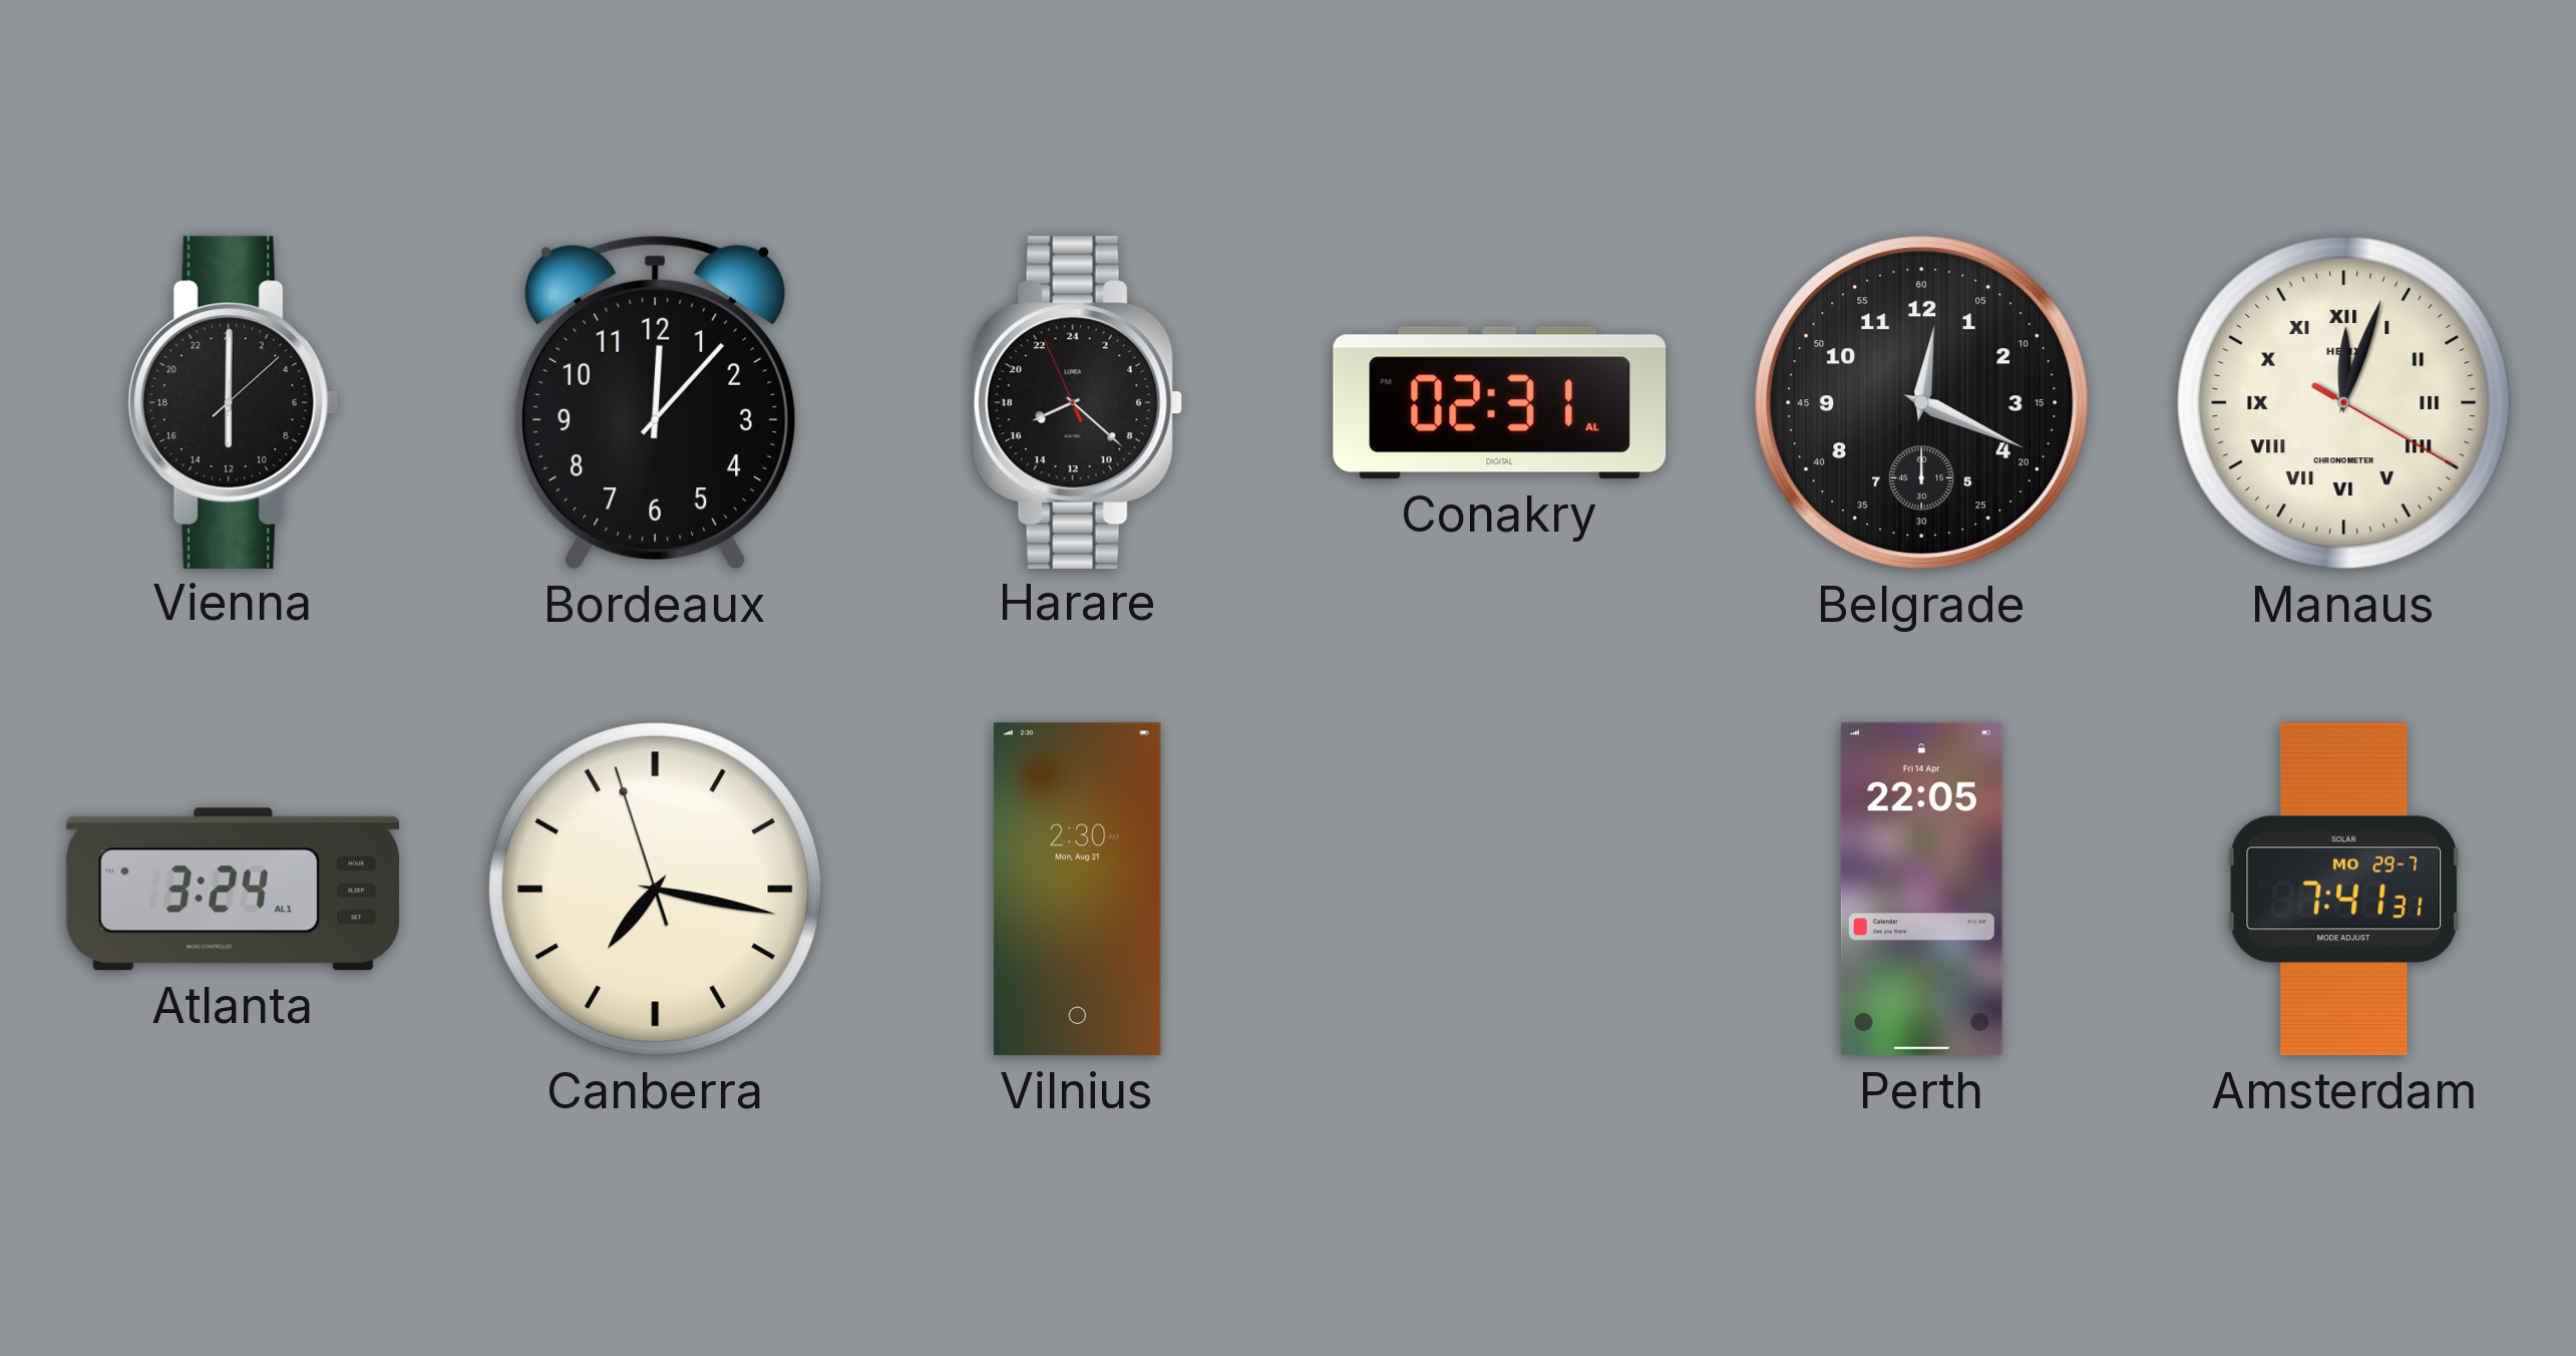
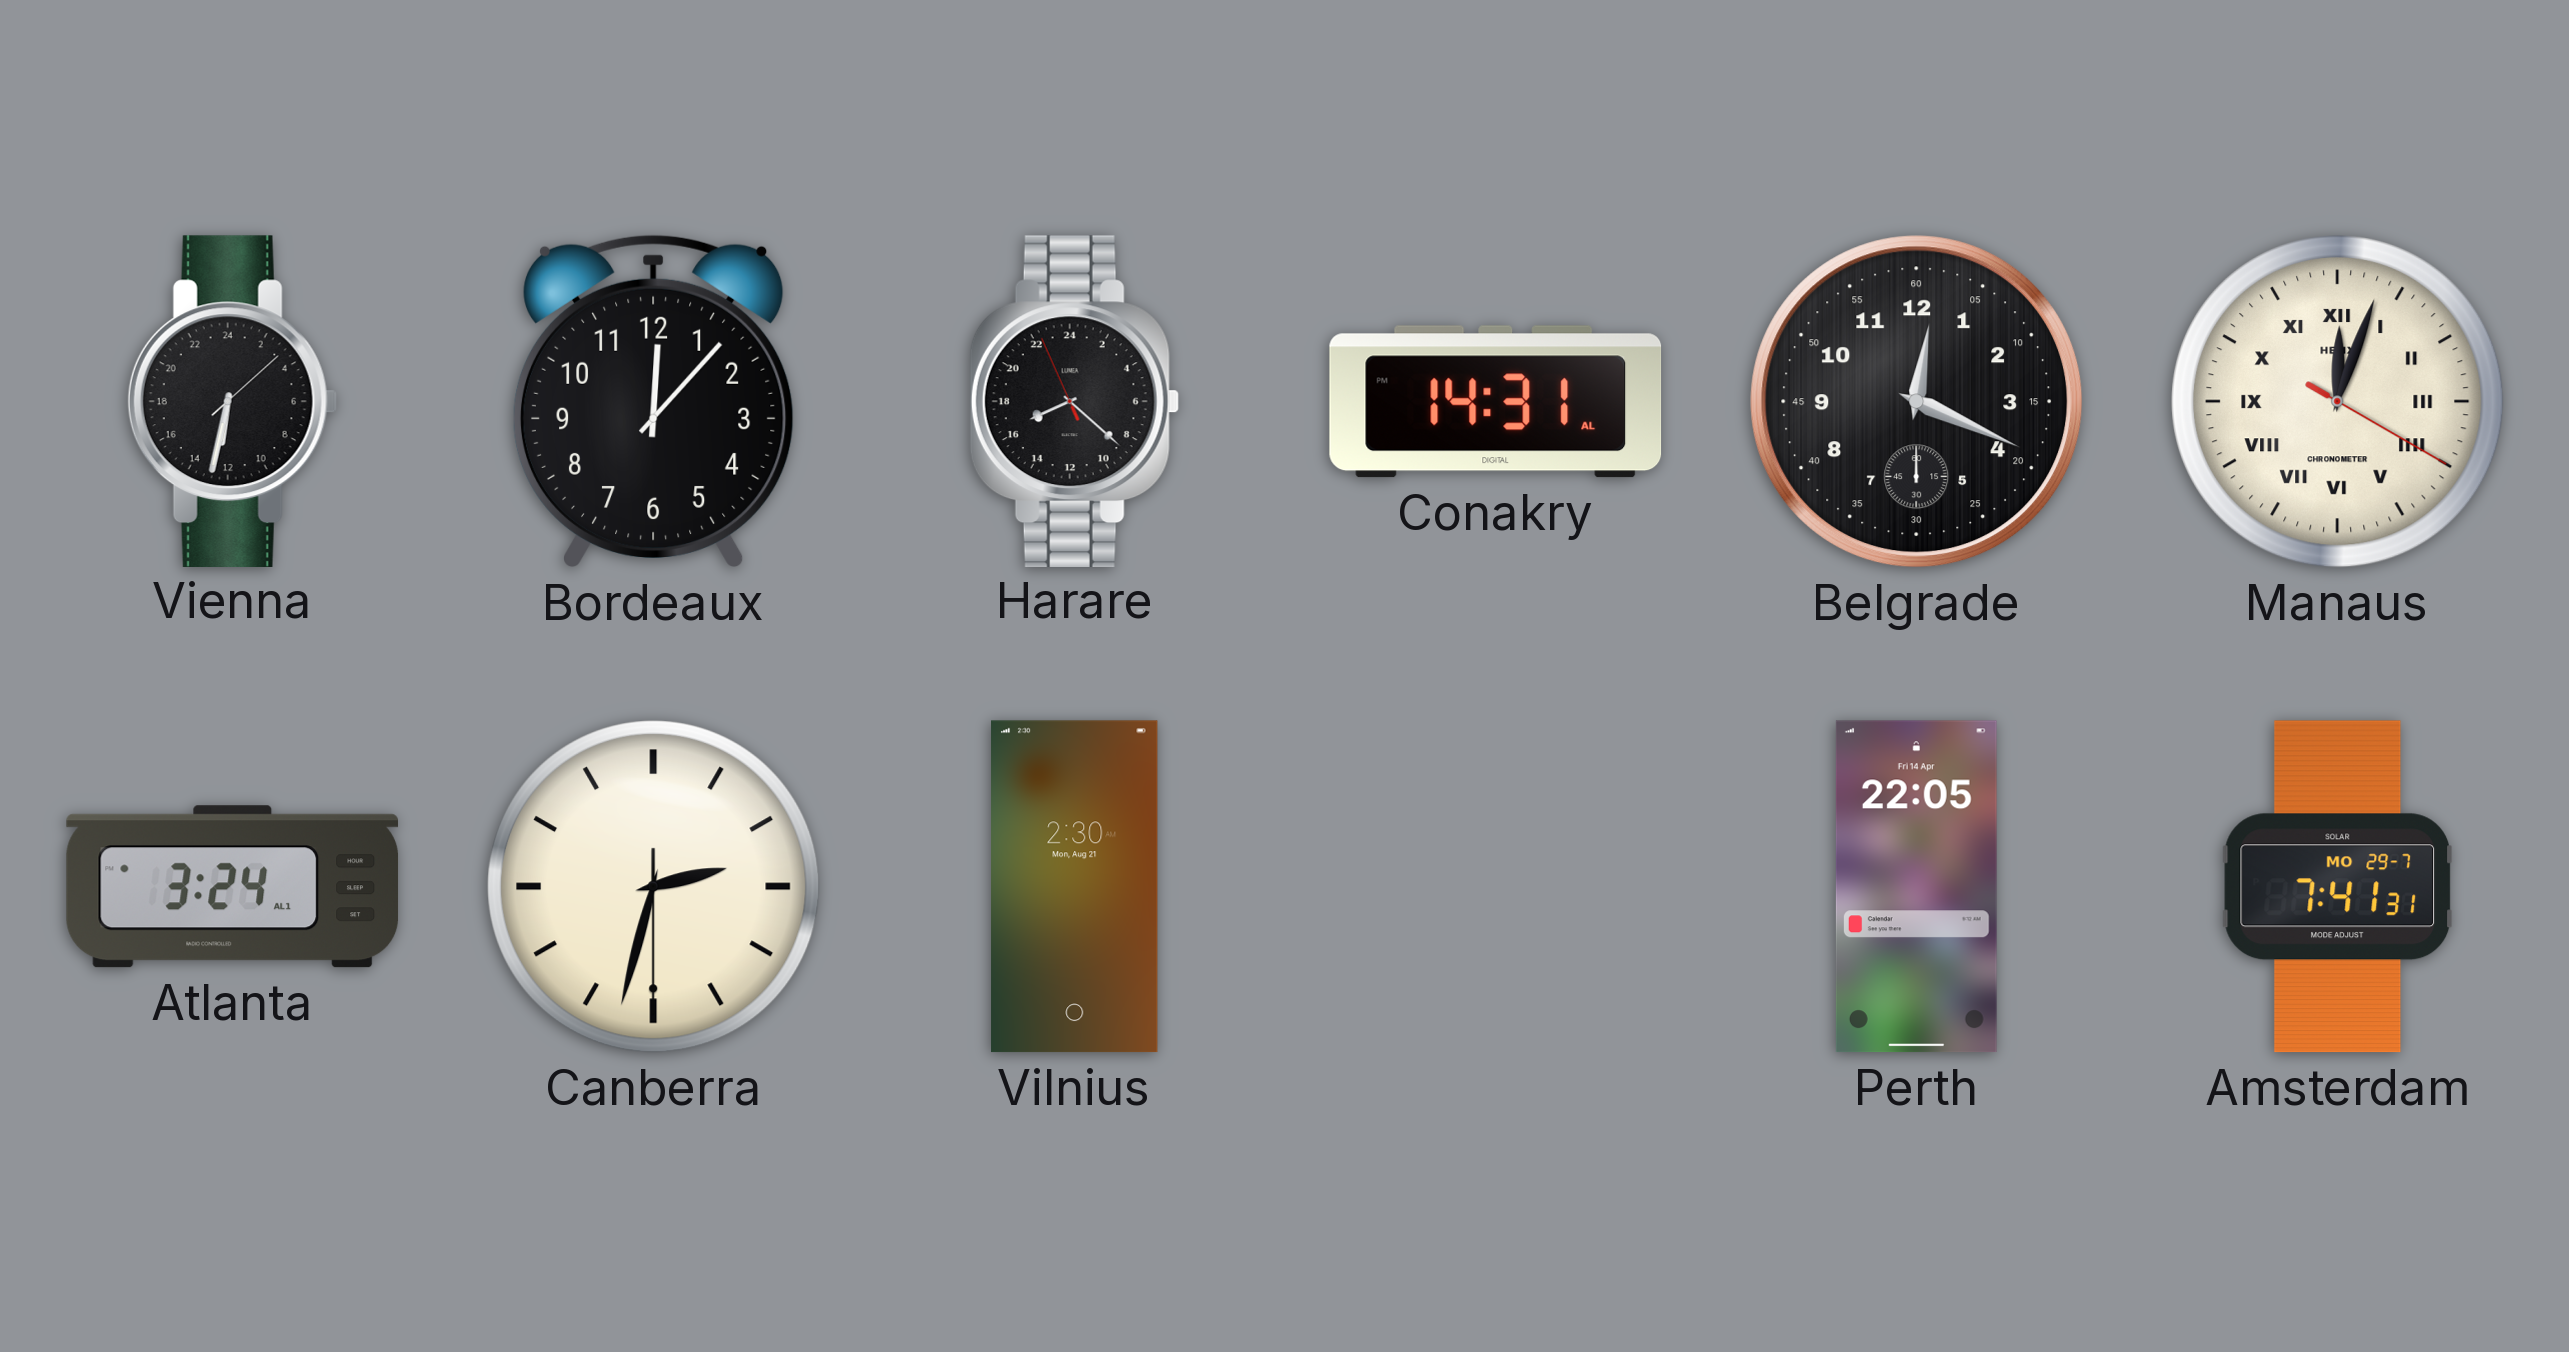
Vienna: 12:00 -> 12:32
Conakry: 02:31 -> 14:31
Canberra: 7:16 -> 2:32
